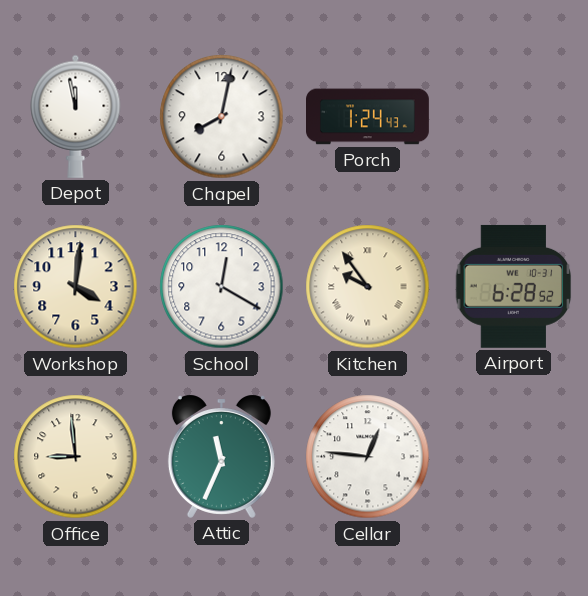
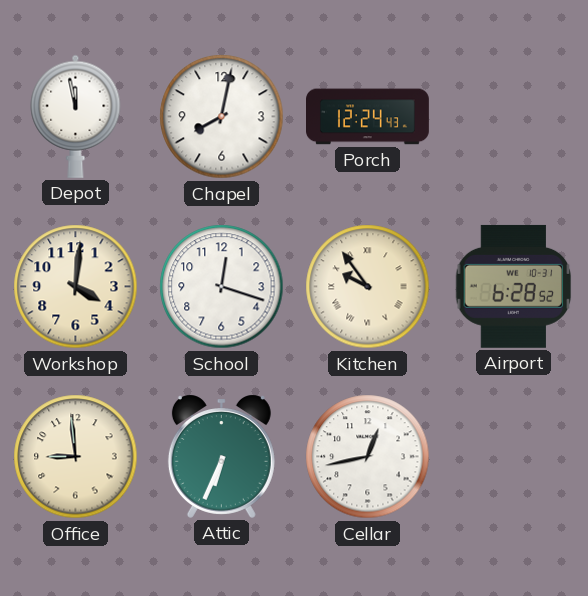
Porch: 1:24 -> 12:24
School: 12:20 -> 12:18
Attic: 11:34 -> 6:34
Cellar: 12:46 -> 12:43
